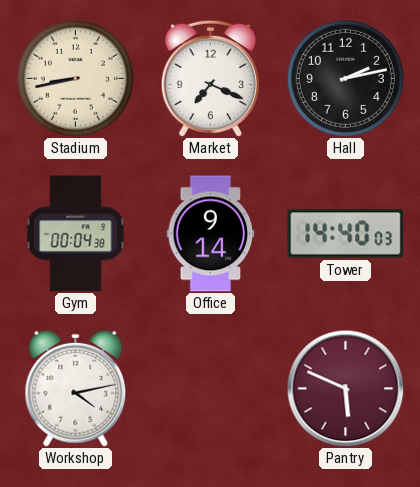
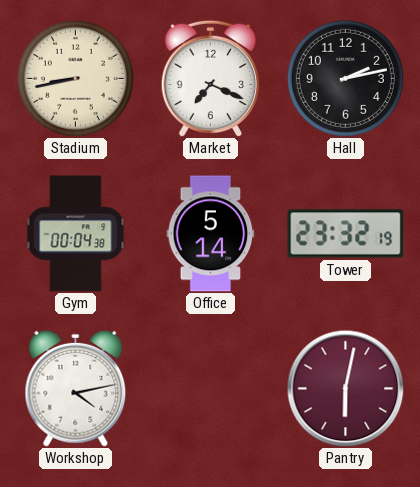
Office: 9:14 -> 5:14
Tower: 14:40 -> 23:32
Pantry: 5:49 -> 6:02
